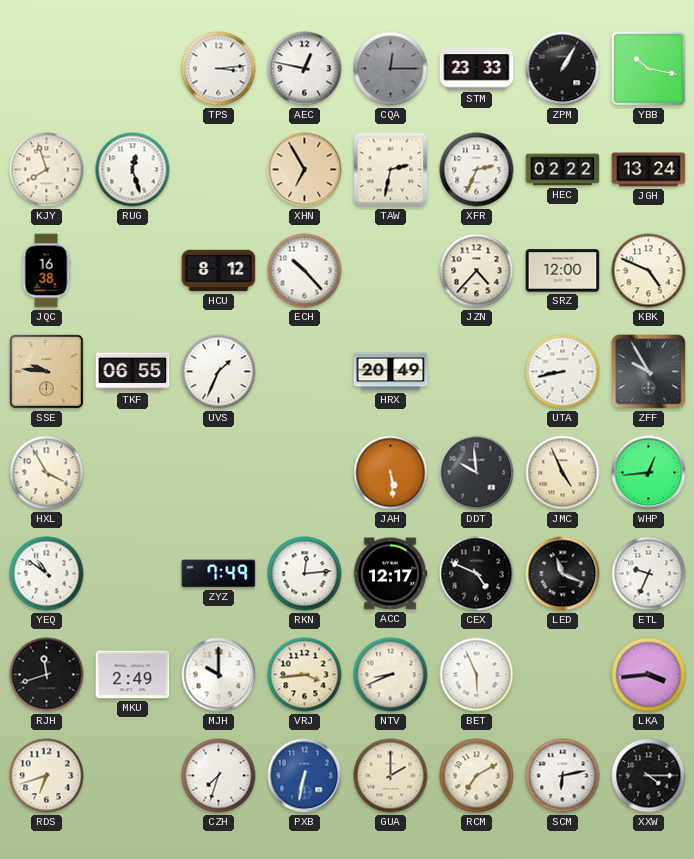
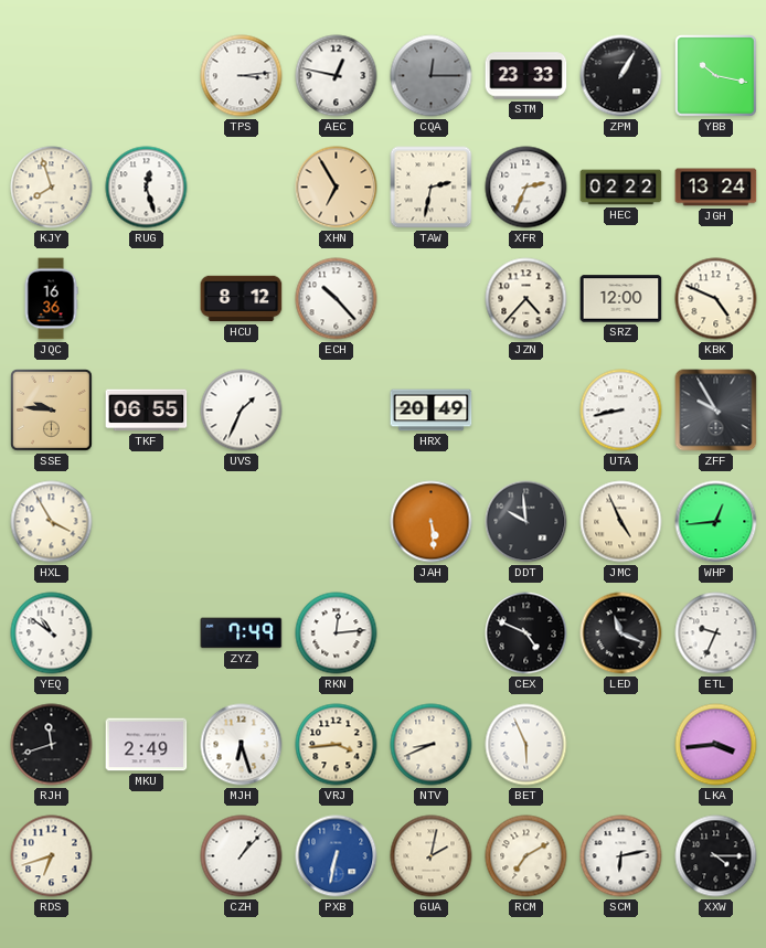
JQC: 16:38 -> 16:36
ACC: 12:17 -> none
MJH: 10:00 -> 6:27
CZH: 7:33 -> 1:07
GUA: 2:00 -> 2:02
